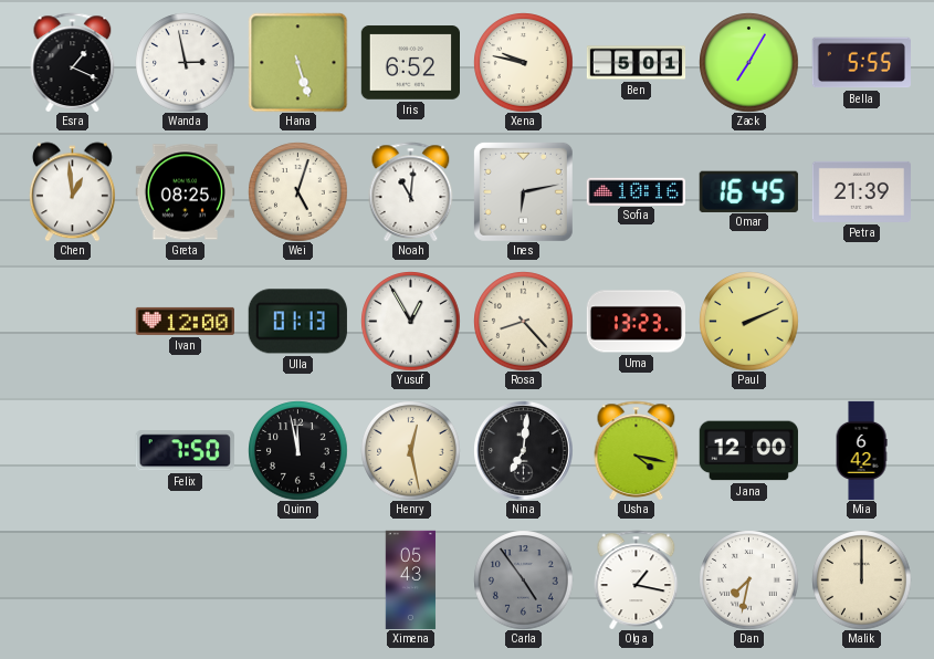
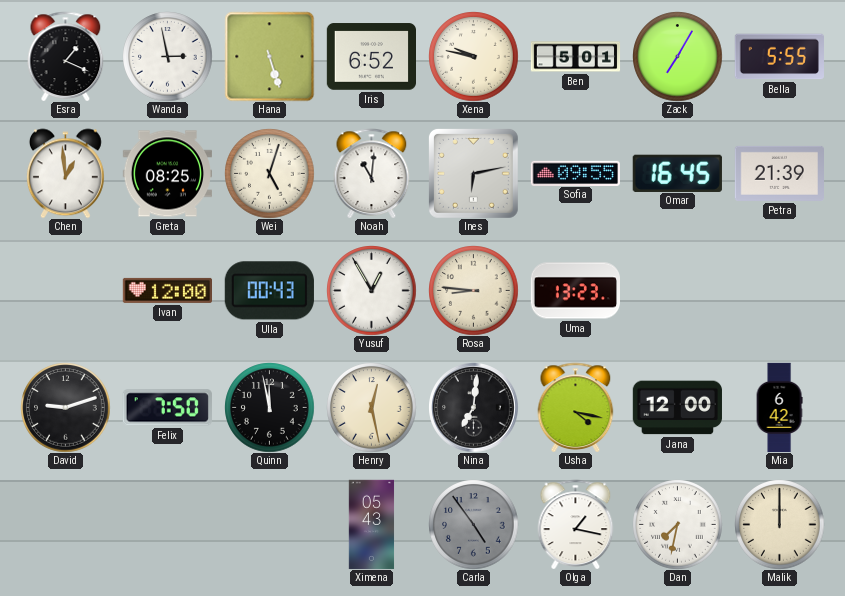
Sofia: 10:16 -> 09:55
Ulla: 01:13 -> 00:43
Rosa: 8:23 -> 8:46
Paul: 2:11 -> none
David: none -> 9:12
